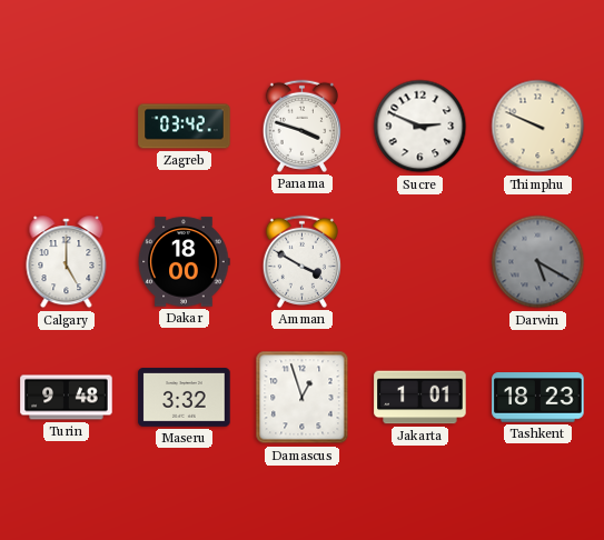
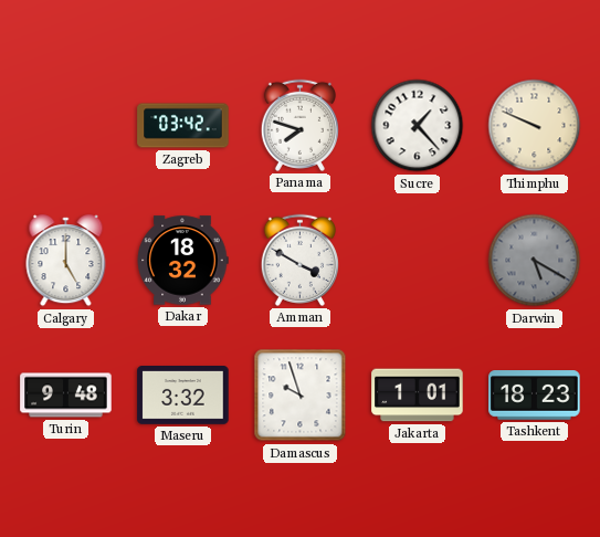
Panama: 3:48 -> 7:48
Sucre: 2:49 -> 1:23
Dakar: 18:00 -> 18:32
Damascus: 12:57 -> 9:57
